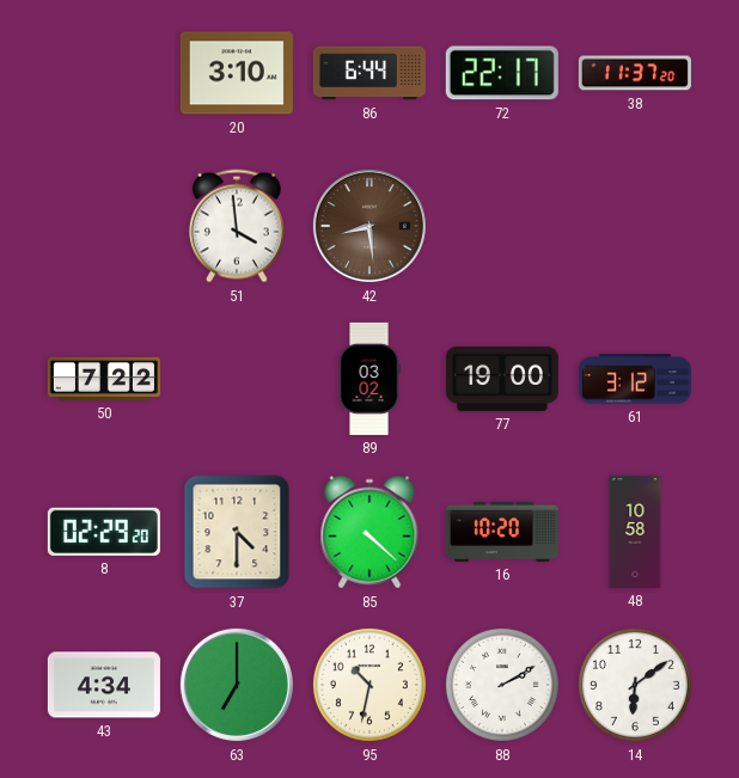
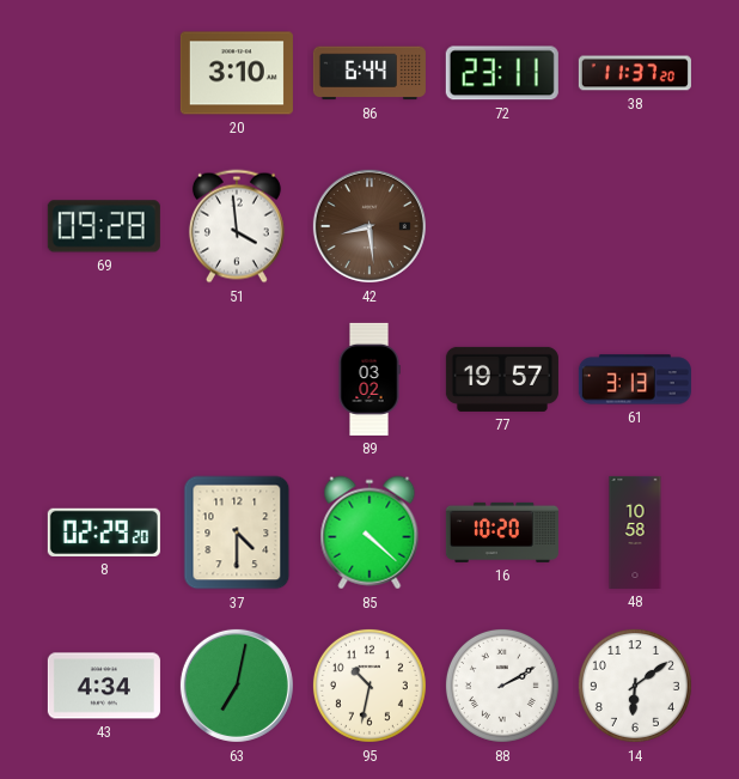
72: 22:17 -> 23:11
69: none -> 09:28
50: 7:22 -> none
77: 19:00 -> 19:57
61: 3:12 -> 3:13
63: 7:00 -> 7:02
